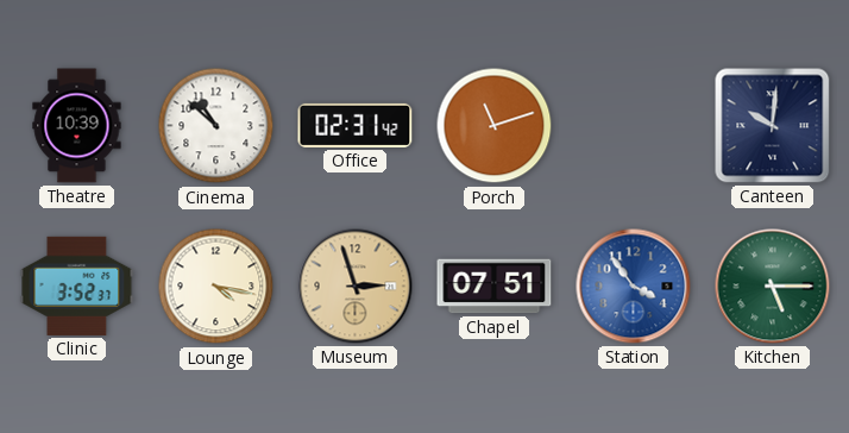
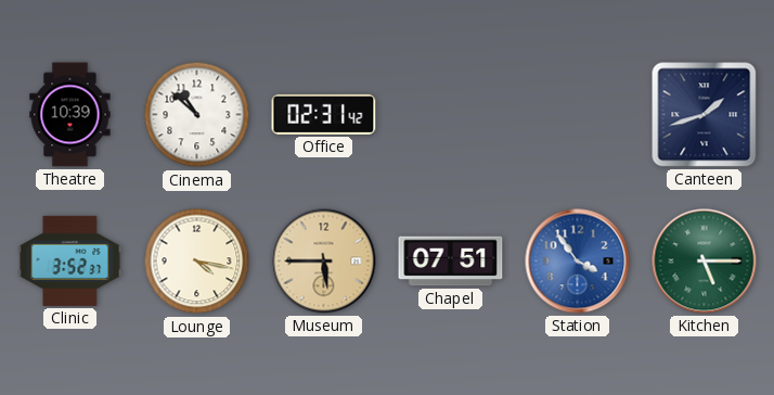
Porch: 11:12 -> none
Canteen: 10:01 -> 1:42
Museum: 2:57 -> 5:45
